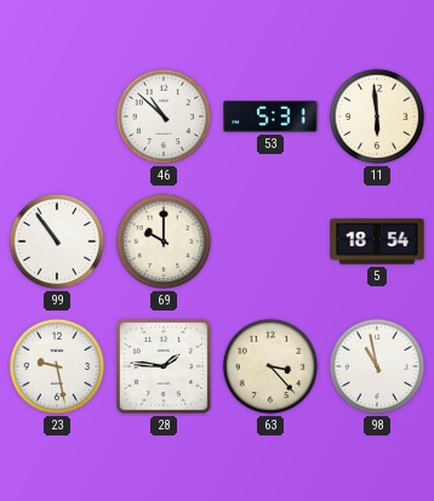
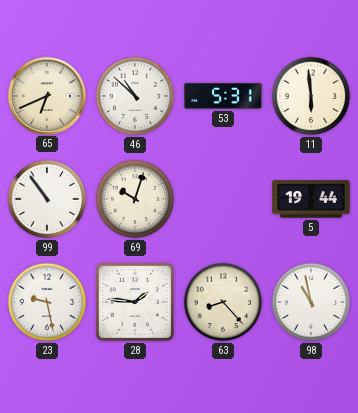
65: none -> 6:41
69: 10:00 -> 10:03
5: 18:54 -> 19:44
63: 3:23 -> 8:23
